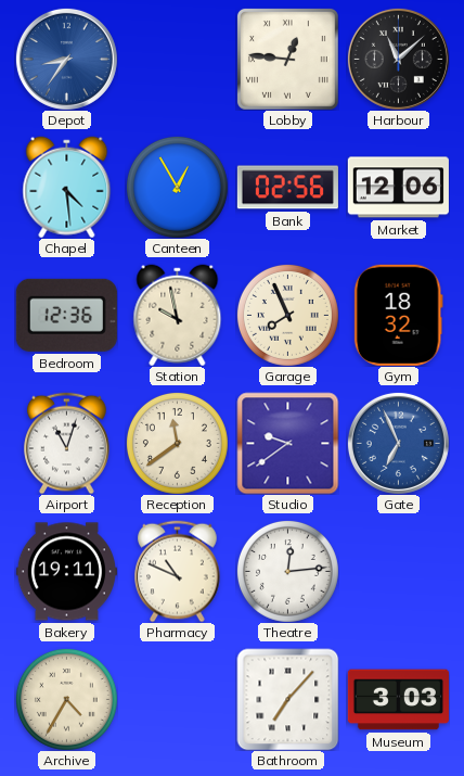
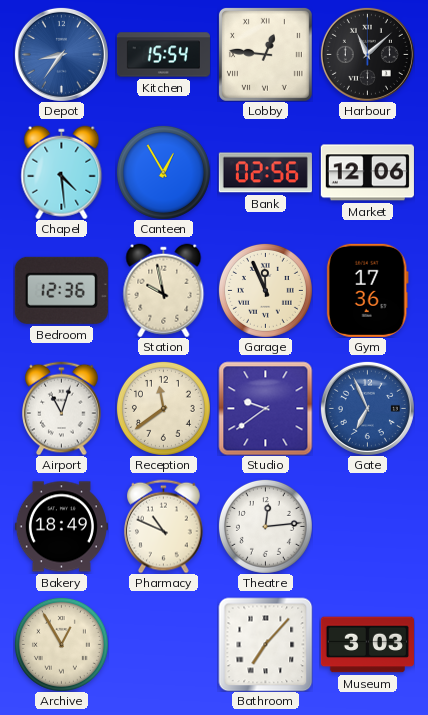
Kitchen: none -> 15:54
Garage: 7:56 -> 11:56
Gym: 18:32 -> 17:36
Bakery: 19:11 -> 18:49
Archive: 4:35 -> 12:55
